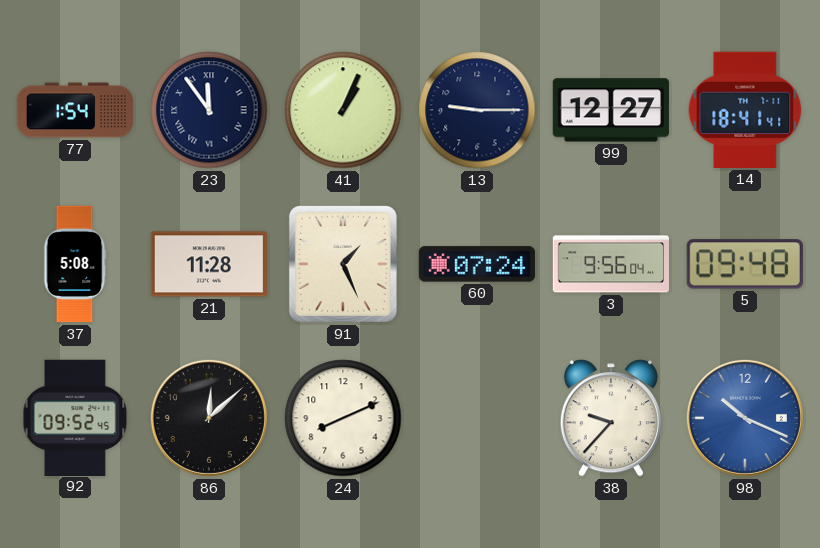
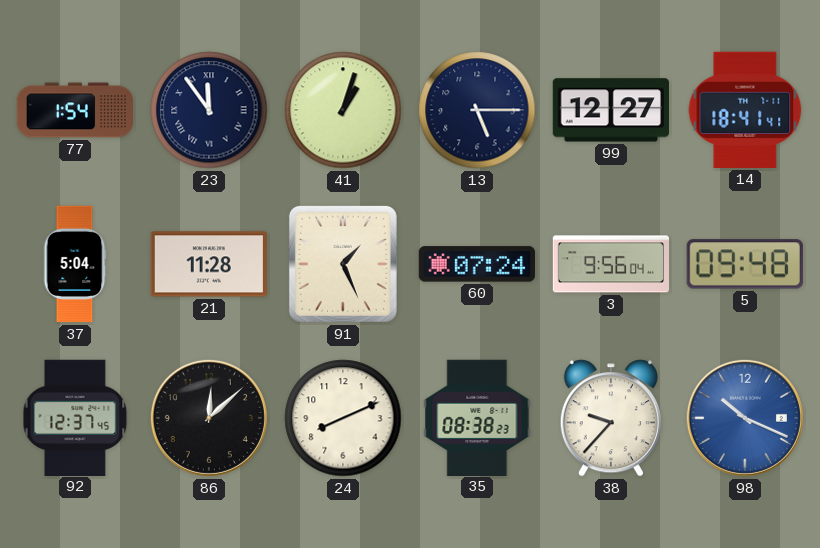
41: 1:04 -> 1:03
13: 9:15 -> 5:15
37: 5:08 -> 5:04
92: 09:52 -> 12:37
35: none -> 08:38
